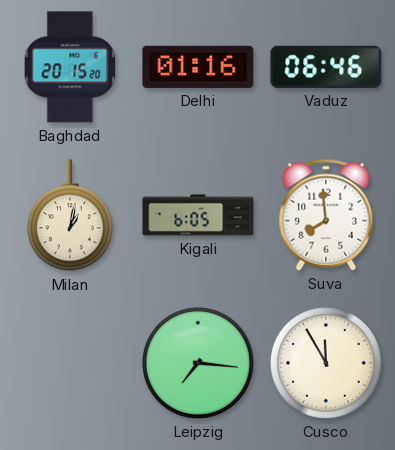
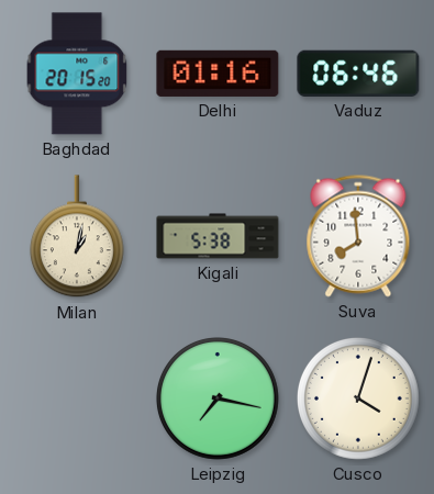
Kigali: 6:05 -> 5:38
Leipzig: 7:16 -> 7:17
Cusco: 11:55 -> 4:03
